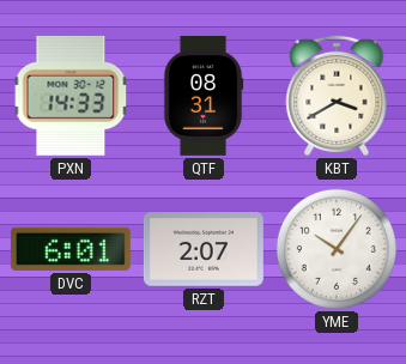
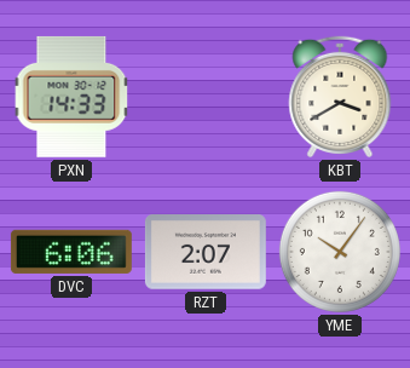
QTF: 08:31 -> none
DVC: 6:01 -> 6:06
